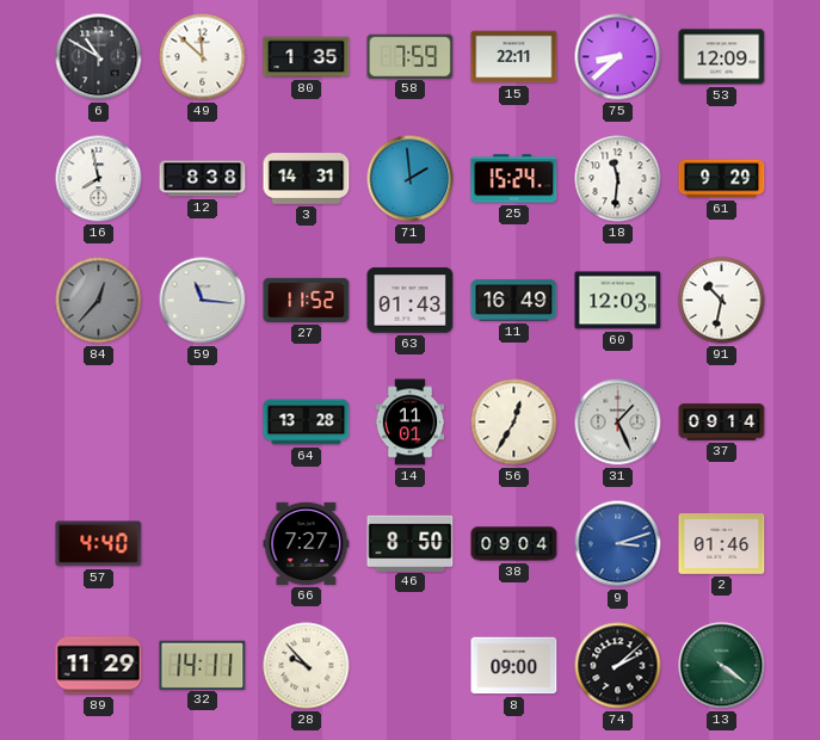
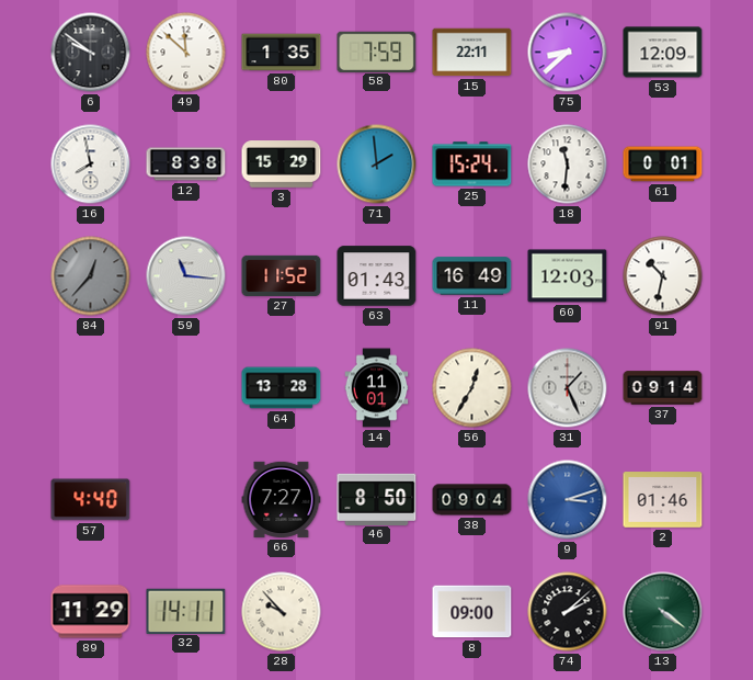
6: 10:50 -> 9:51
3: 14:31 -> 15:29
61: 9:29 -> 0:01
